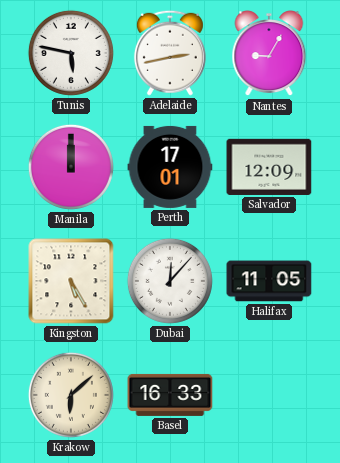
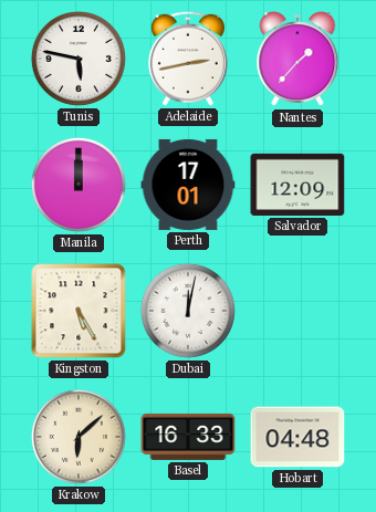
Nantes: 9:05 -> 1:37
Dubai: 12:07 -> 12:02
Halifax: 11:05 -> none
Hobart: none -> 04:48
